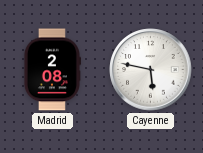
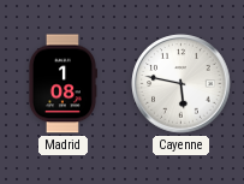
Madrid: 2:08 -> 1:08
